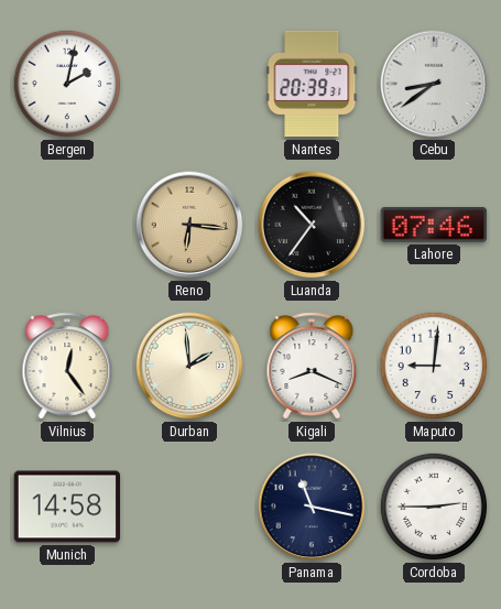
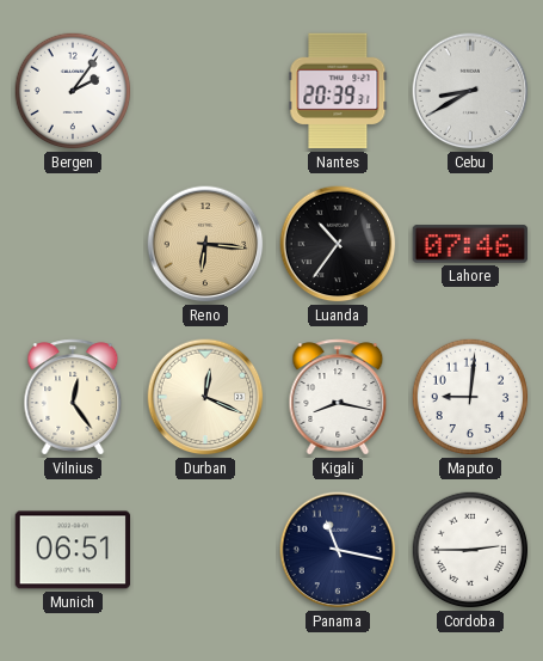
Bergen: 2:02 -> 2:06
Cebu: 8:39 -> 8:40
Durban: 1:59 -> 12:19
Kigali: 8:19 -> 8:17
Munich: 14:58 -> 06:51
